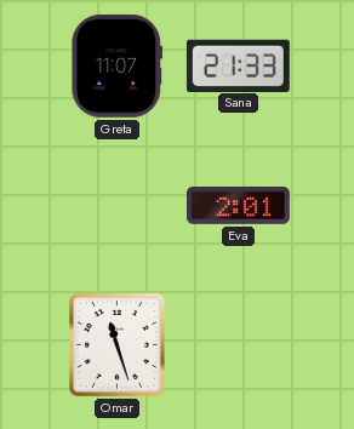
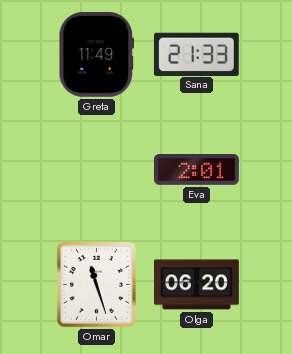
Greta: 11:07 -> 11:49
Olga: none -> 06:20
